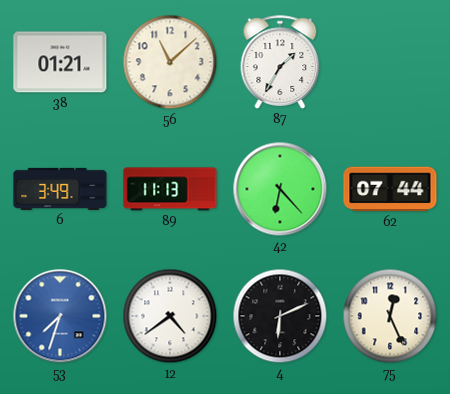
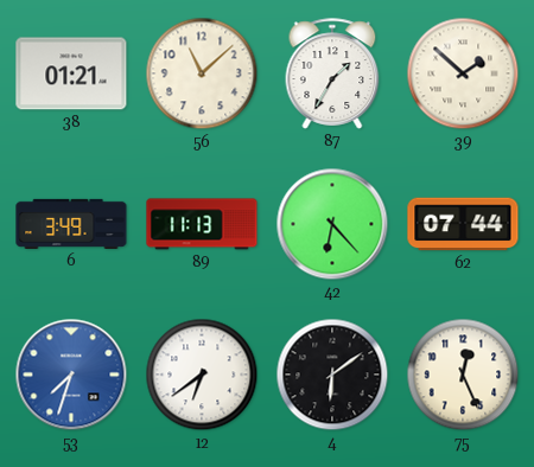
39: none -> 1:52
12: 4:39 -> 6:39
4: 6:11 -> 6:09
